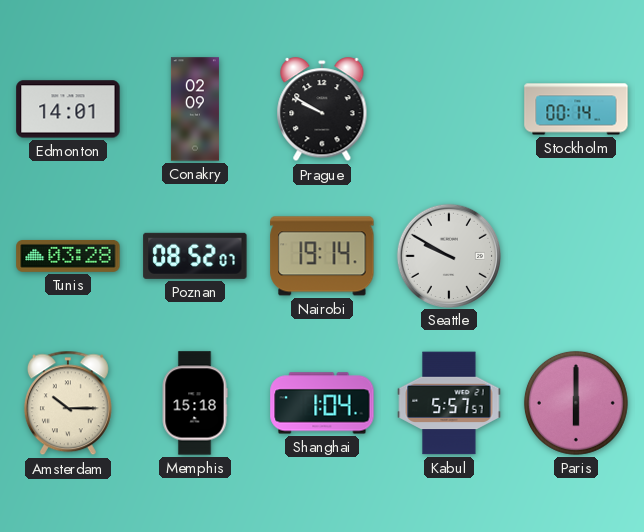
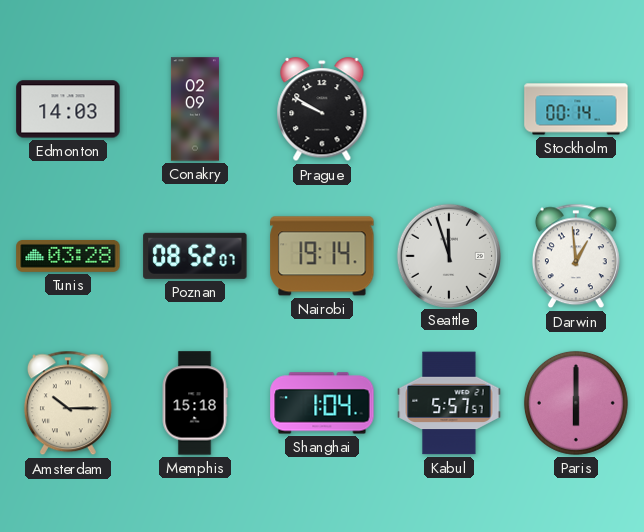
Edmonton: 14:01 -> 14:03
Seattle: 9:50 -> 11:57
Darwin: none -> 12:59
